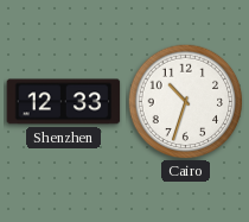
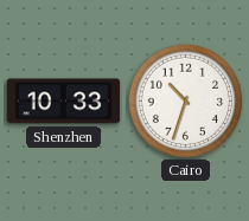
Shenzhen: 12:33 -> 10:33
